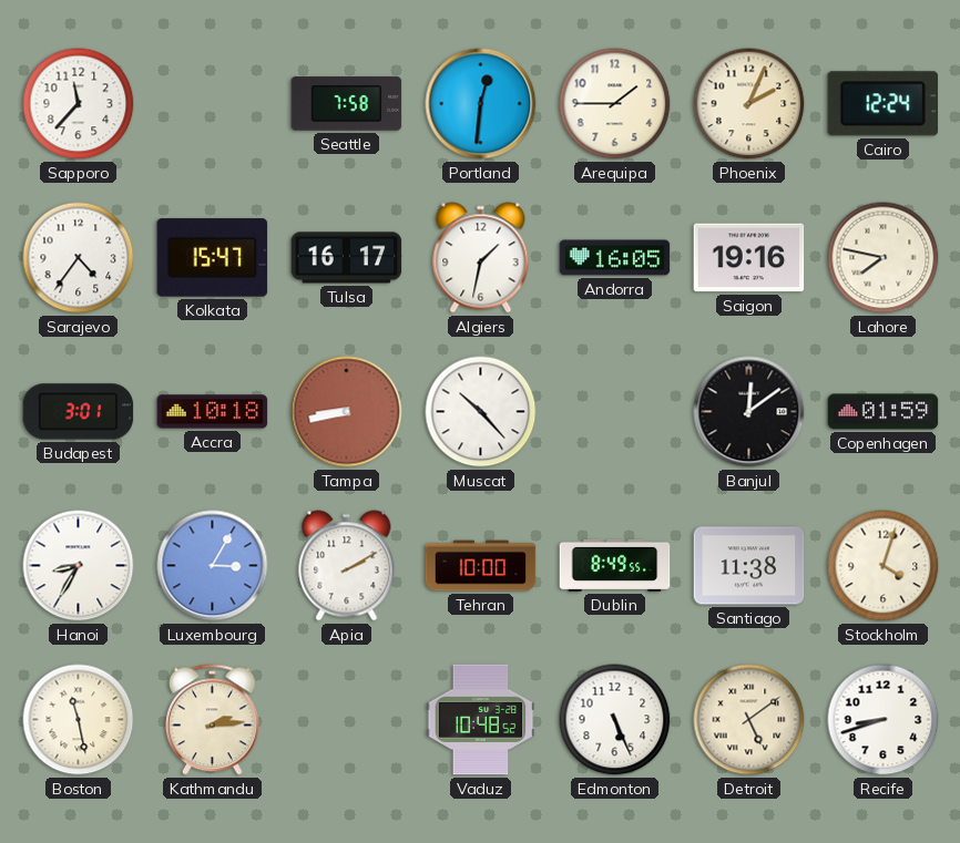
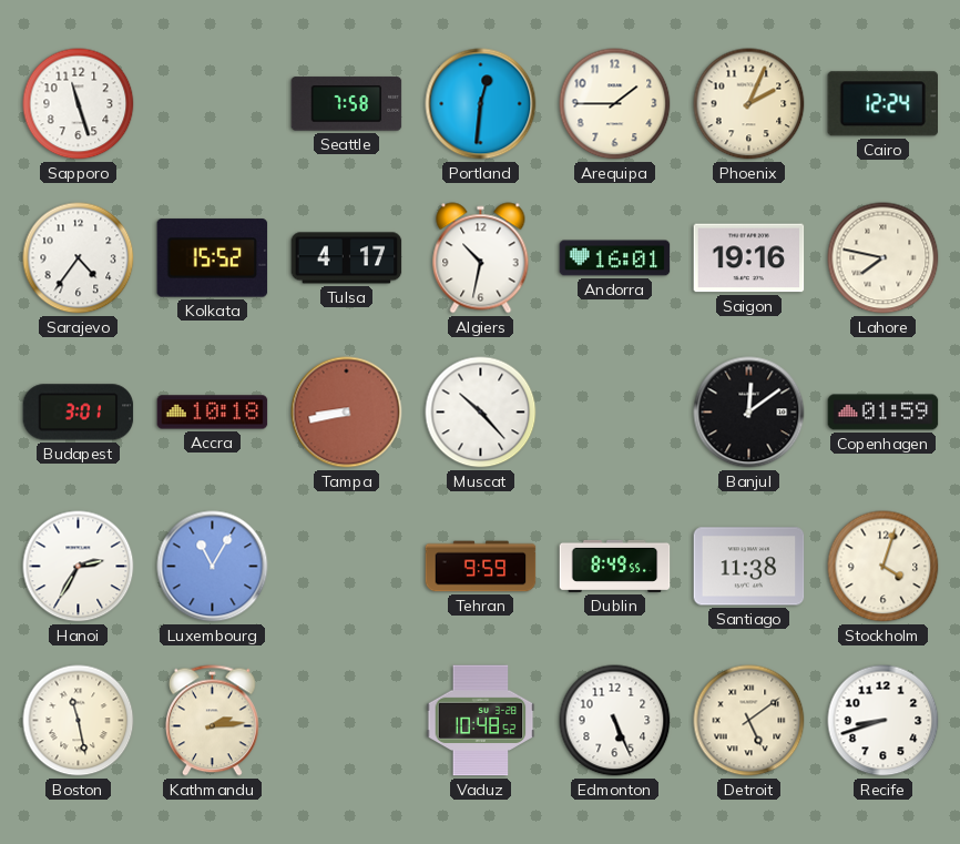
Sapporo: 11:37 -> 11:27
Kolkata: 15:47 -> 15:52
Tulsa: 16:17 -> 4:17
Algiers: 1:32 -> 10:32
Andorra: 16:05 -> 16:01
Hanoi: 8:35 -> 2:35
Luxembourg: 3:05 -> 11:05
Apia: 2:10 -> none
Tehran: 10:00 -> 9:59
